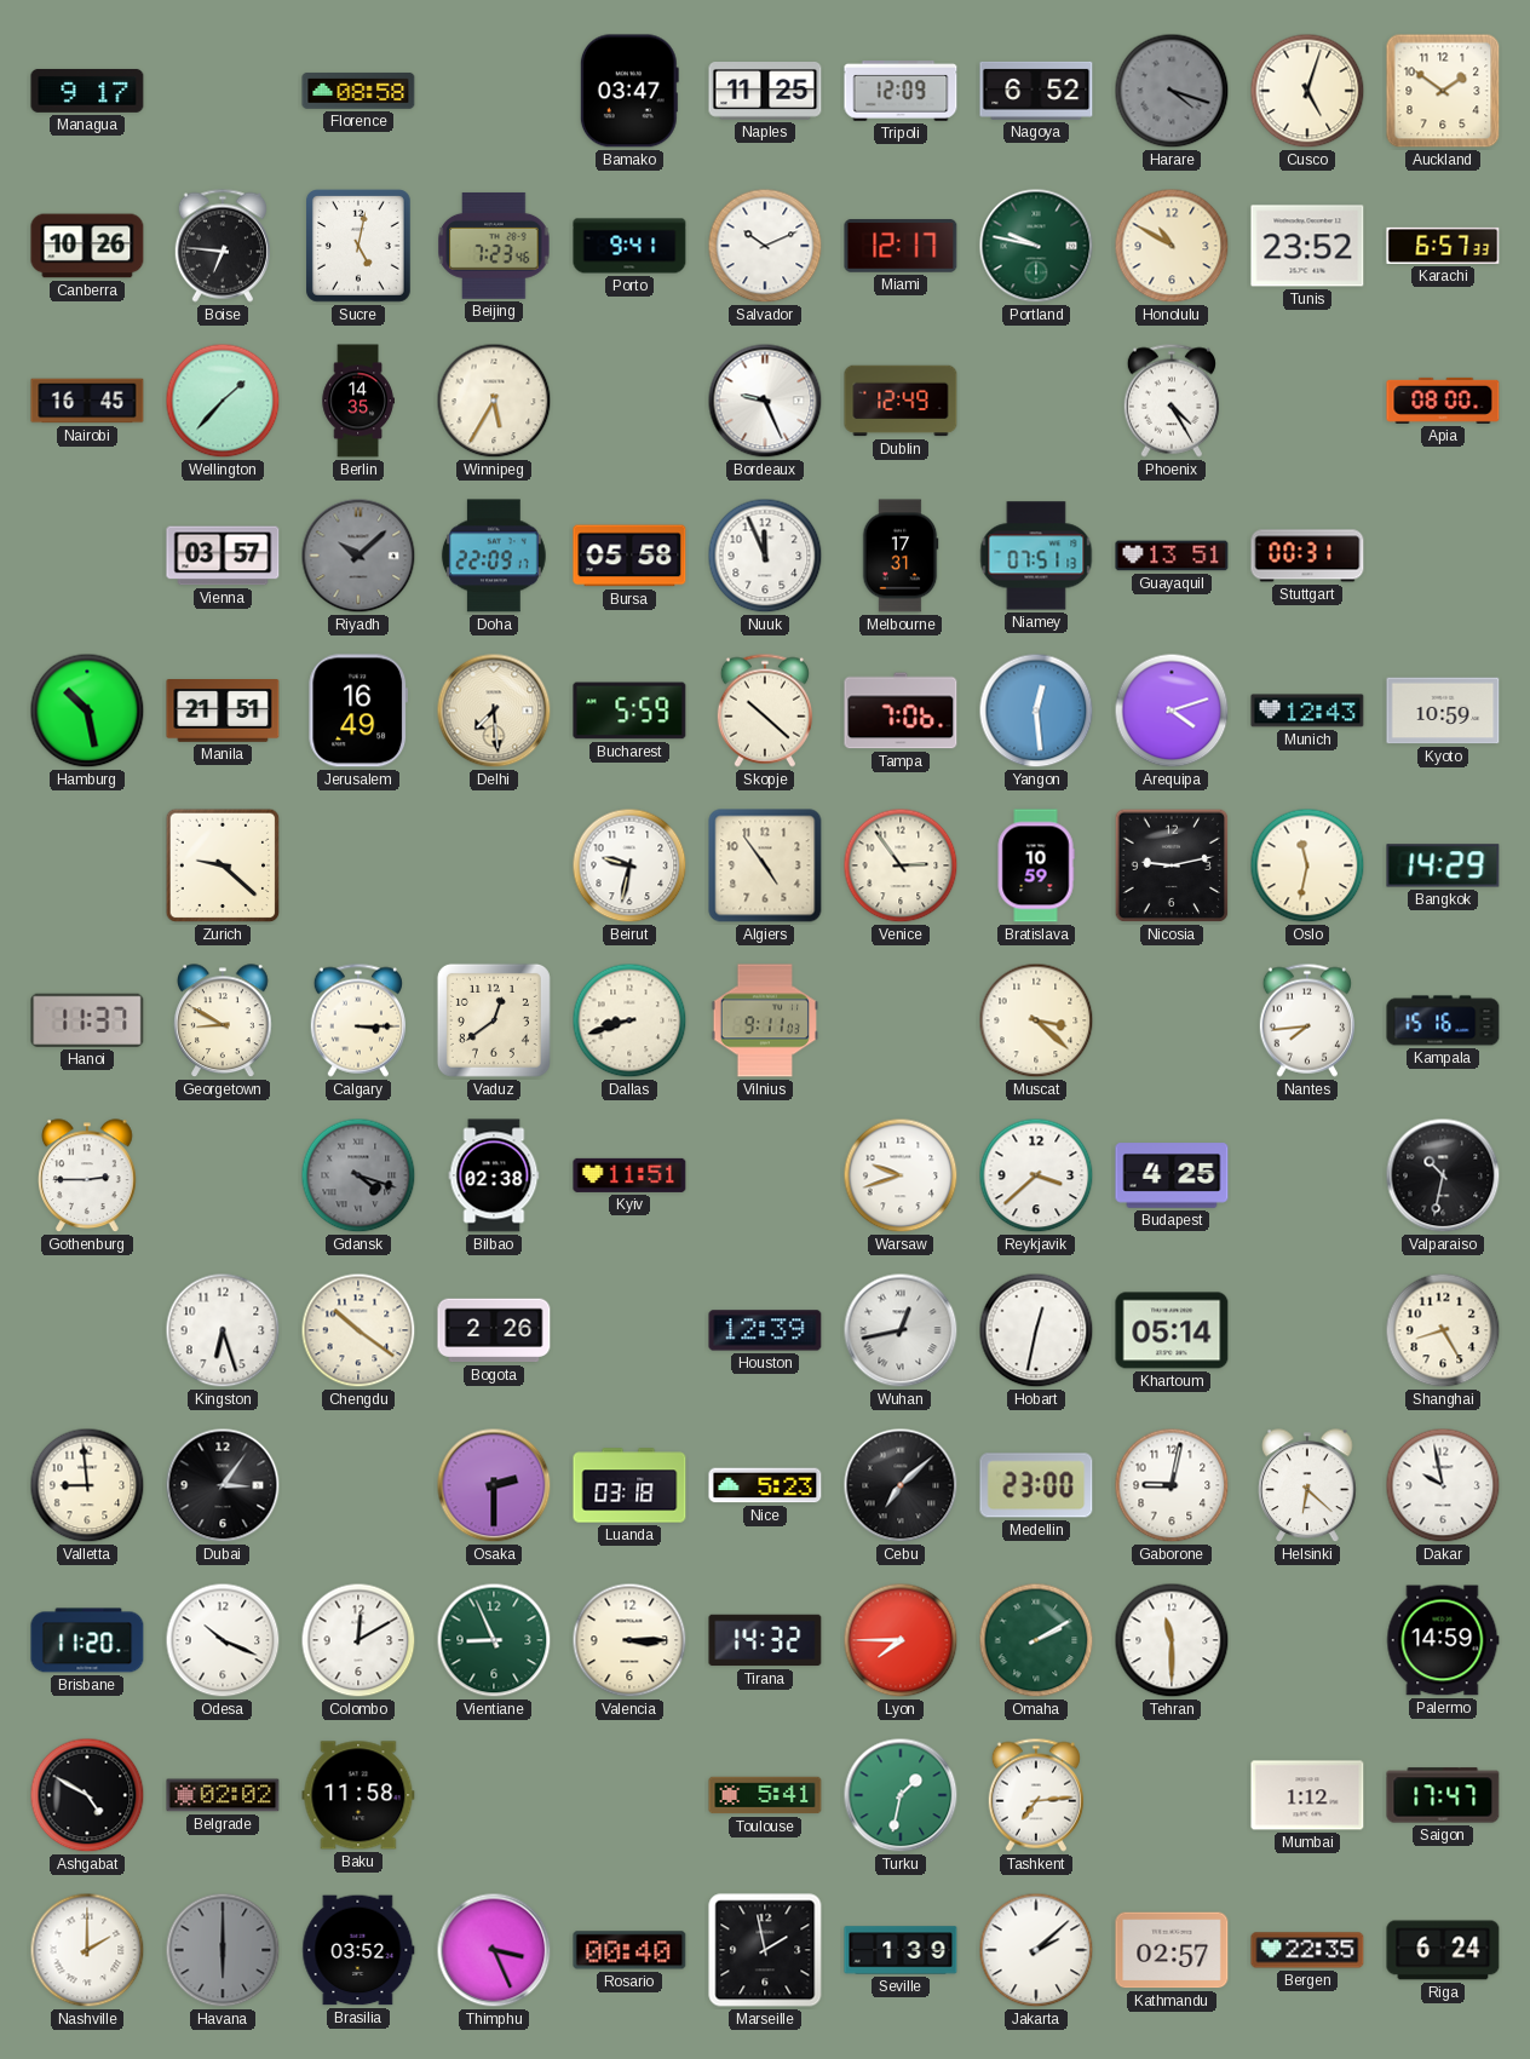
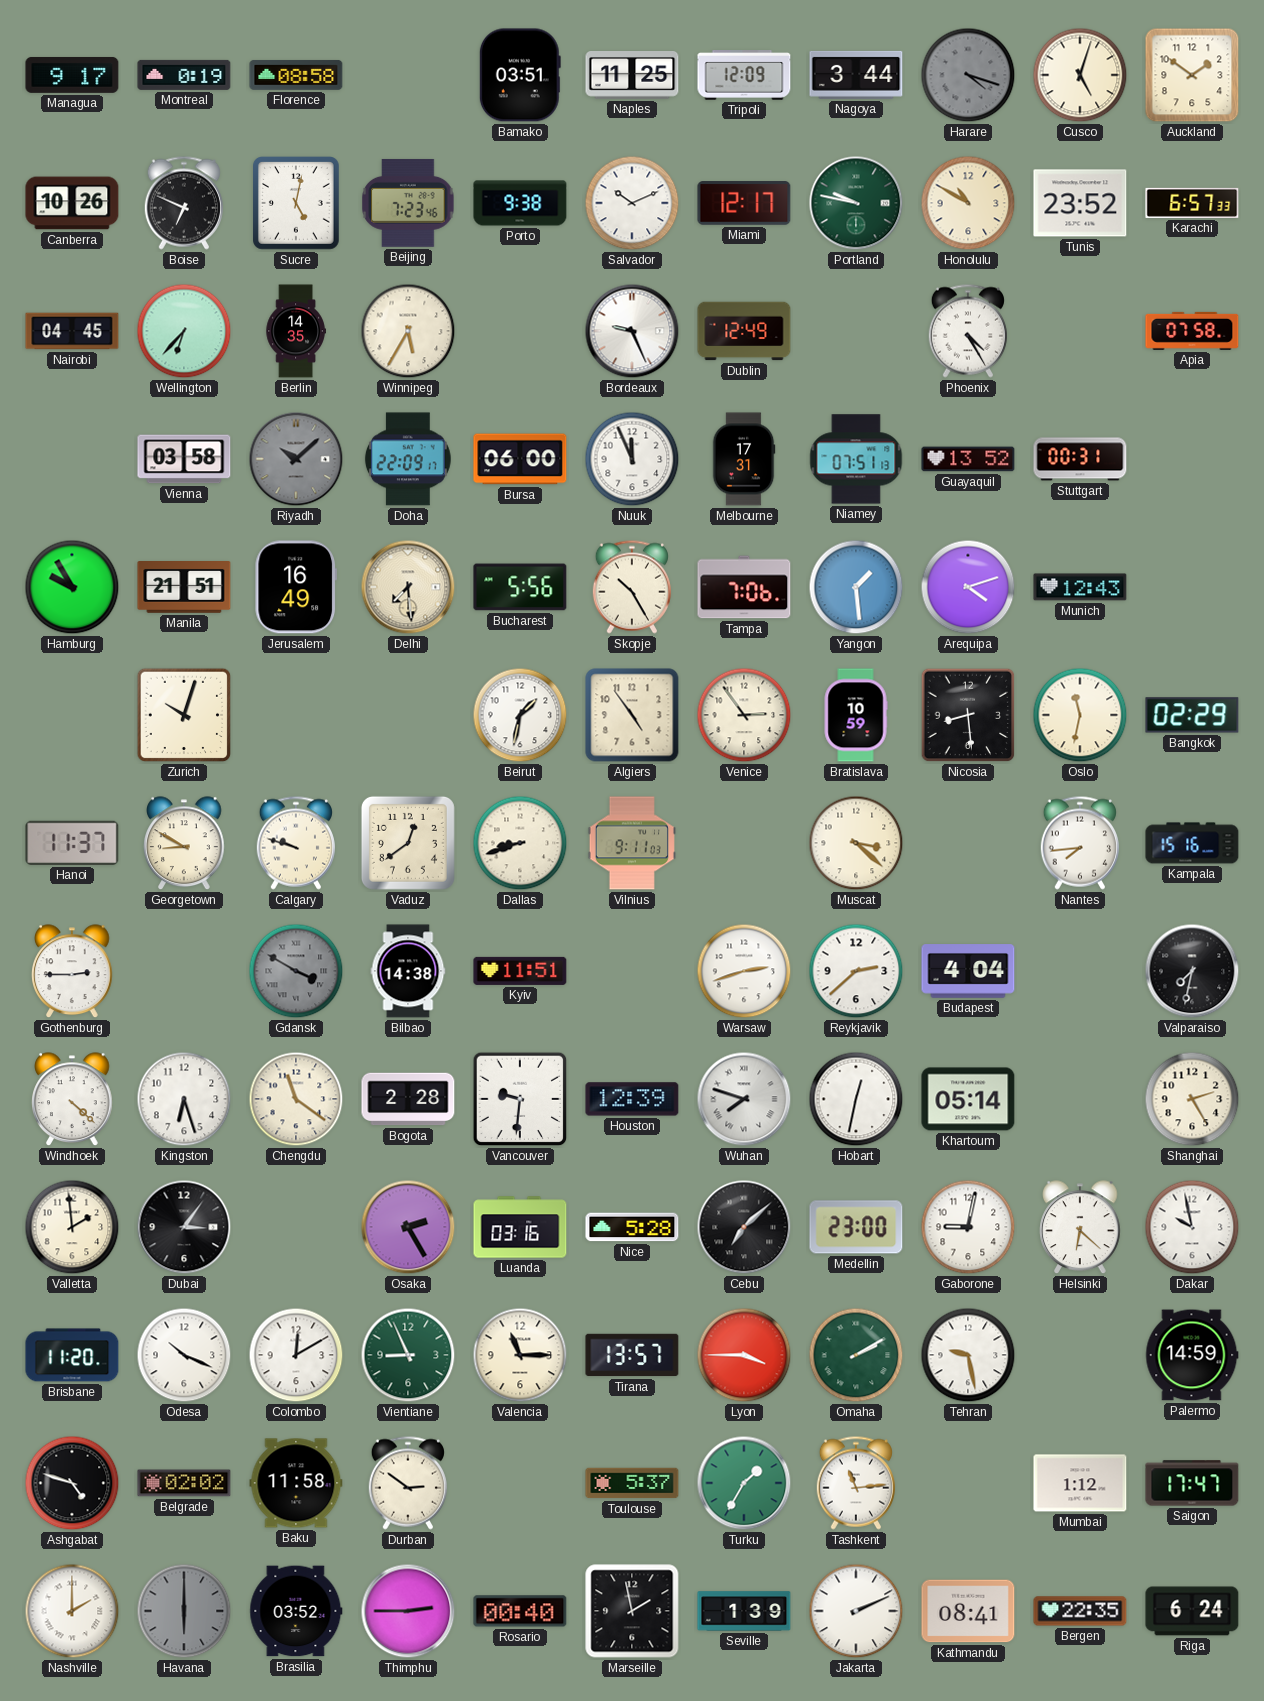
Montreal: none -> 0:19
Bamako: 03:47 -> 03:51
Nagoya: 6:52 -> 3:44
Boise: 6:46 -> 6:49
Porto: 9:41 -> 9:38
Nairobi: 16:45 -> 04:45
Wellington: 1:37 -> 6:37
Apia: 08:00 -> 07:58
Vienna: 03:57 -> 03:58
Bursa: 05:58 -> 06:00
Guayaquil: 13:51 -> 13:52
Hamburg: 10:28 -> 9:55
Bucharest: 5:59 -> 5:56
Skopje: 10:22 -> 10:25
Yangon: 12:29 -> 1:29
Kyoto: 10:59 -> none
Zurich: 9:22 -> 10:03
Beirut: 9:32 -> 1:32
Nicosia: 9:13 -> 8:29
Bangkok: 14:29 -> 02:29
Calgary: 3:15 -> 9:48
Gdansk: 4:18 -> 3:50
Bilbao: 02:38 -> 14:38
Warsaw: 9:42 -> 2:42
Reykjavik: 3:38 -> 2:38
Budapest: 4:25 -> 4:04
Valparaiso: 10:32 -> 7:32
Windhoek: none -> 4:22
Chengdu: 10:21 -> 11:21
Bogota: 2:26 -> 2:28
Vancouver: none -> 9:31
Wuhan: 12:43 -> 7:48
Shanghai: 8:25 -> 2:25
Valletta: 8:59 -> 1:59
Osaka: 2:30 -> 2:25
Luanda: 03:18 -> 03:16
Nice: 5:23 -> 5:28
Valencia: 3:15 -> 11:15
Tirana: 14:32 -> 13:57
Lyon: 7:45 -> 3:45
Tehran: 11:30 -> 9:28
Ashgabat: 4:50 -> 4:48
Durban: none -> 2:51
Toulouse: 5:41 -> 5:37
Turku: 1:32 -> 1:35
Tashkent: 7:14 -> 11:14
Thimphu: 3:26 -> 2:45
Jakarta: 2:08 -> 2:11
Kathmandu: 02:57 -> 08:41
